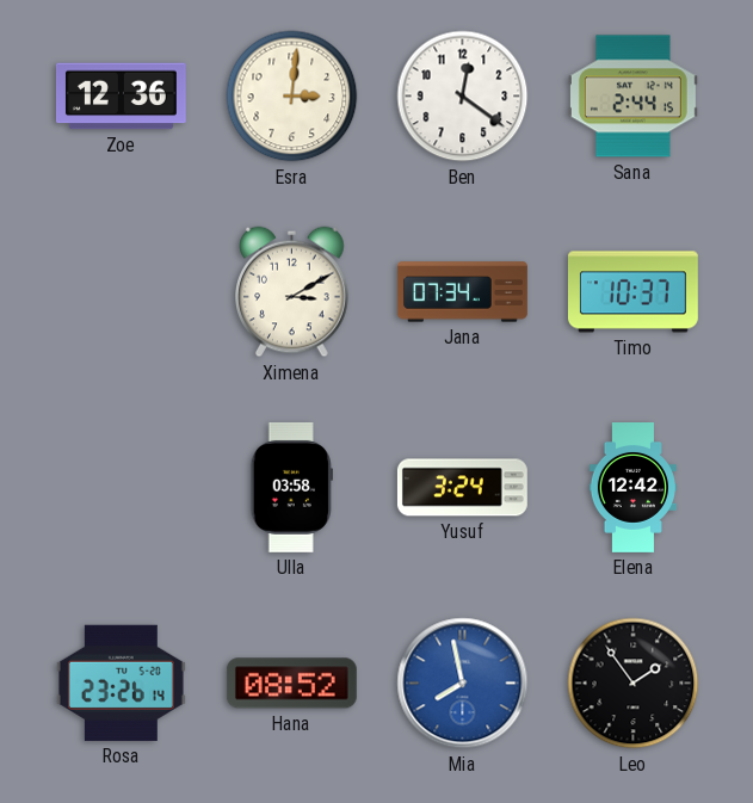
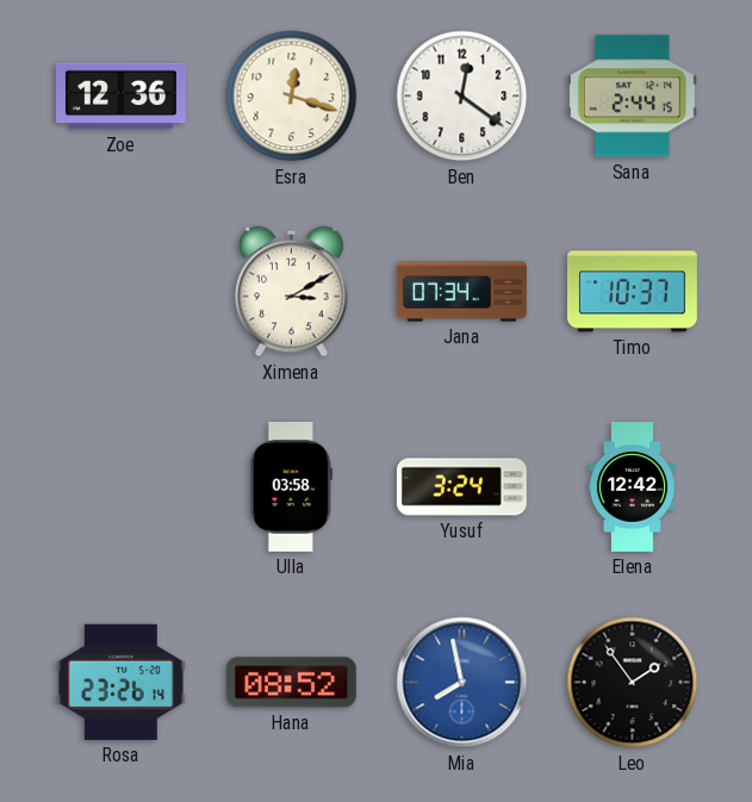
Esra: 3:01 -> 12:18
